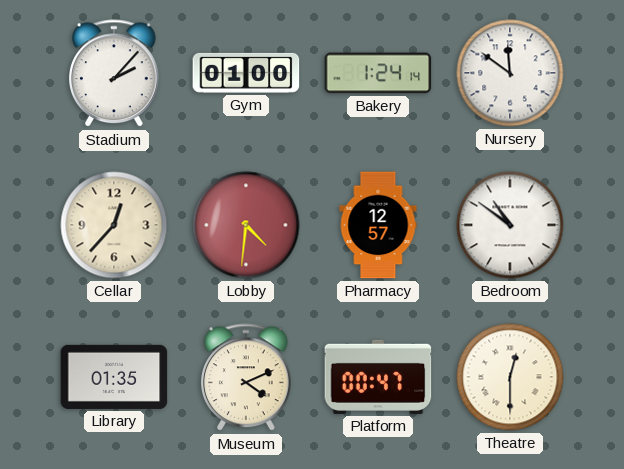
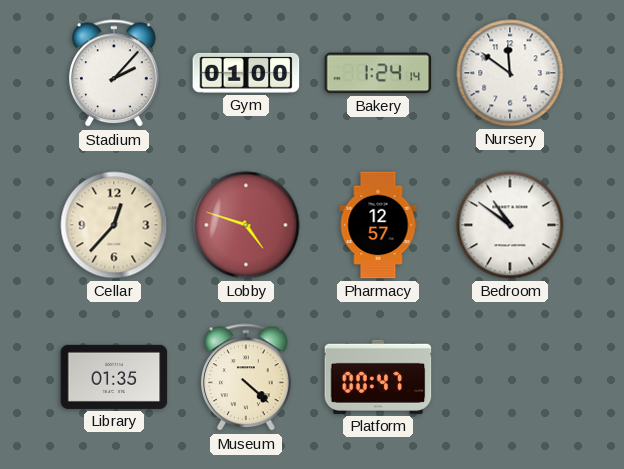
Lobby: 4:31 -> 4:48
Museum: 4:11 -> 4:22
Theatre: 12:30 -> none
